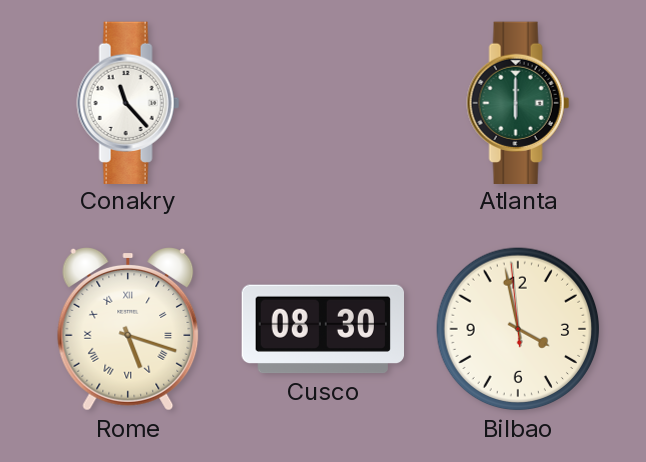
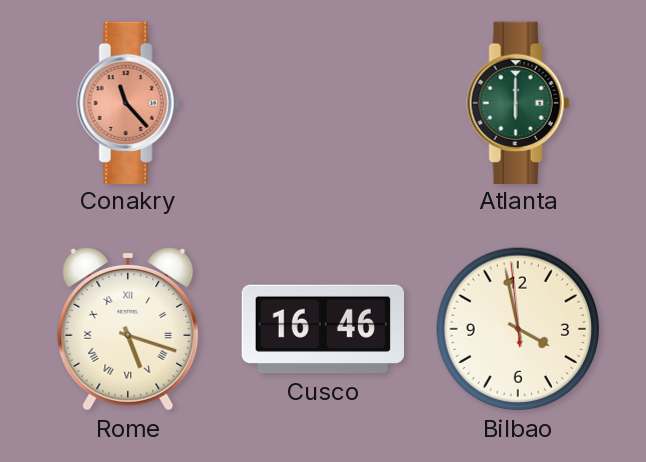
Conakry dial: white -> salmon
Cusco: 08:30 -> 16:46
